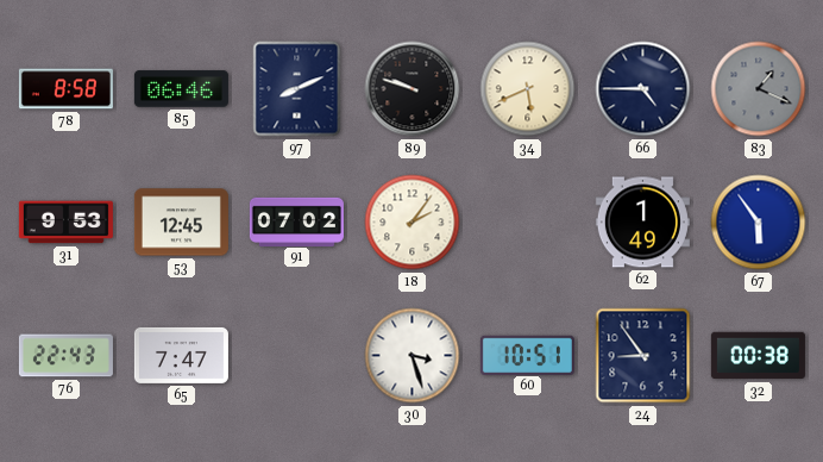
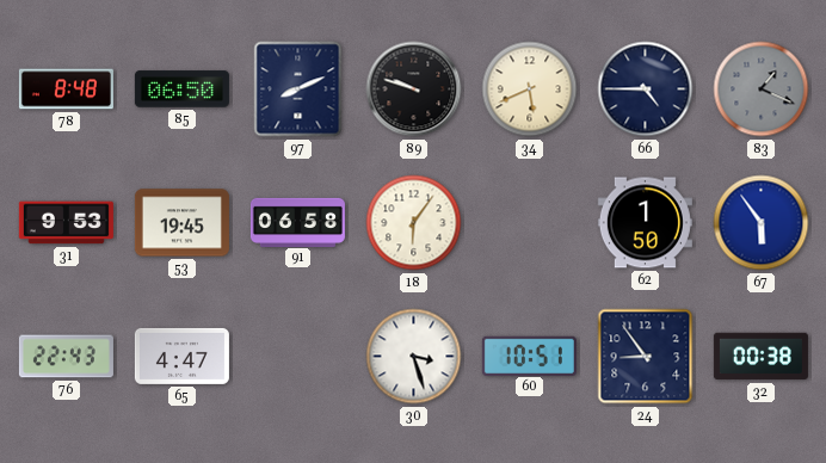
78: 8:58 -> 8:48
85: 06:46 -> 06:50
53: 12:45 -> 19:45
91: 07:02 -> 06:58
18: 2:06 -> 6:06
62: 1:49 -> 1:50
65: 7:47 -> 4:47
